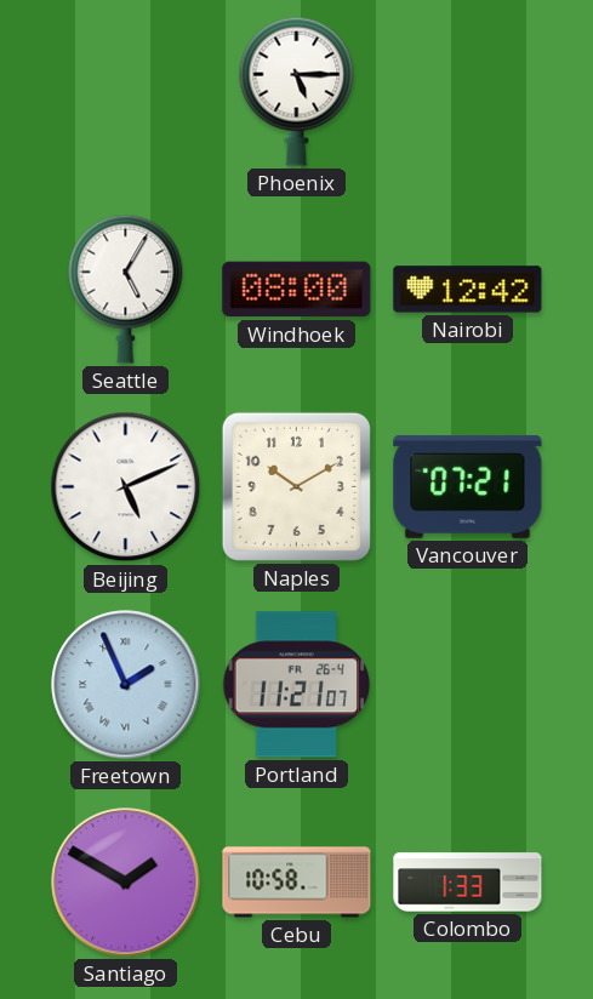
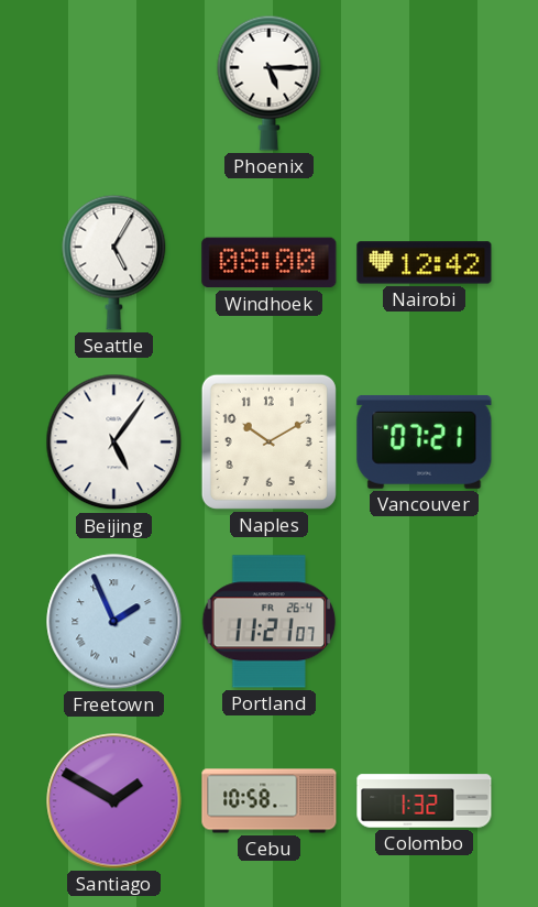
Beijing: 5:11 -> 5:06
Colombo: 1:33 -> 1:32
